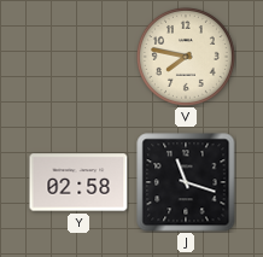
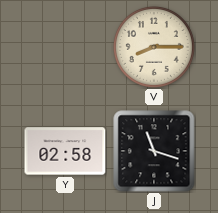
V: 7:47 -> 8:15
